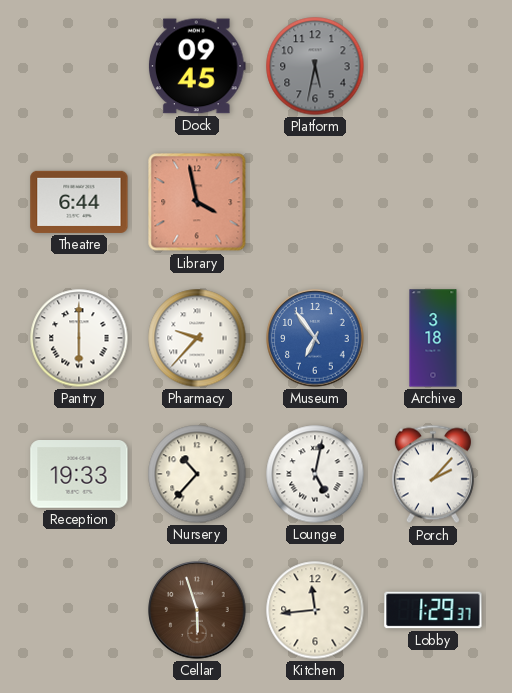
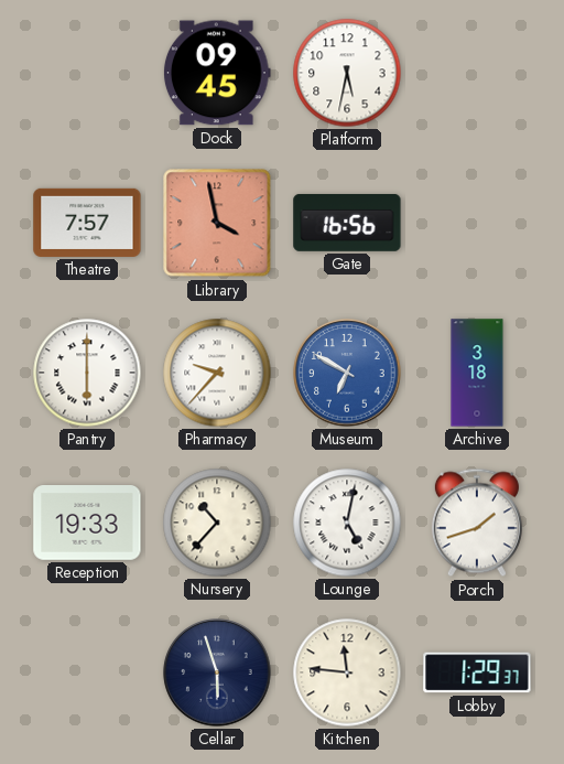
Platform dial: grey -> white
Theatre: 6:44 -> 7:57
Gate: none -> 16:56
Museum: 6:54 -> 6:50
Porch: 2:07 -> 1:42
Cellar dial: brown -> navy
Kitchen: 11:44 -> 11:46
